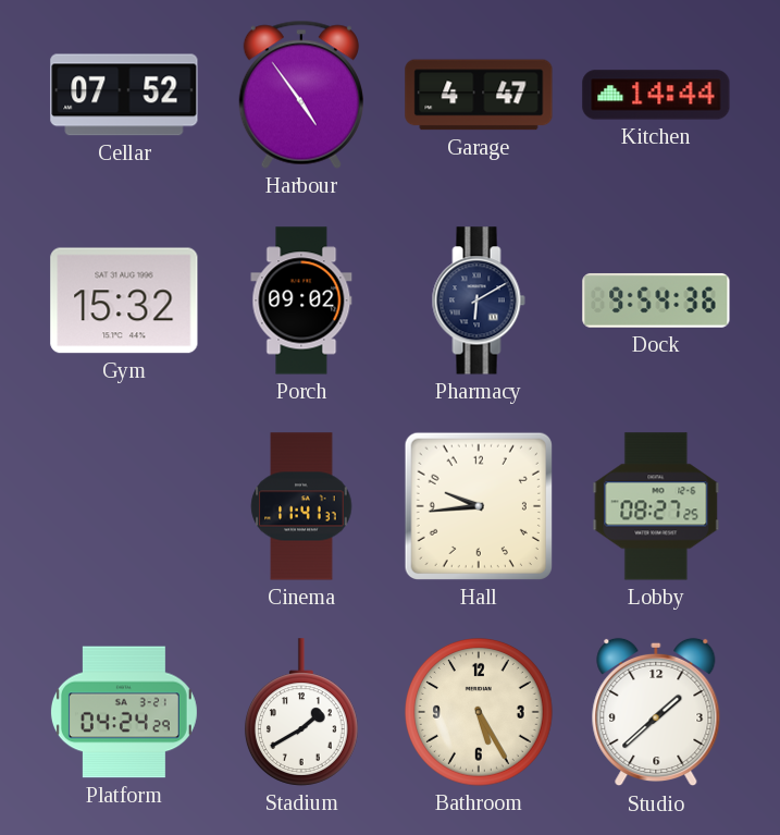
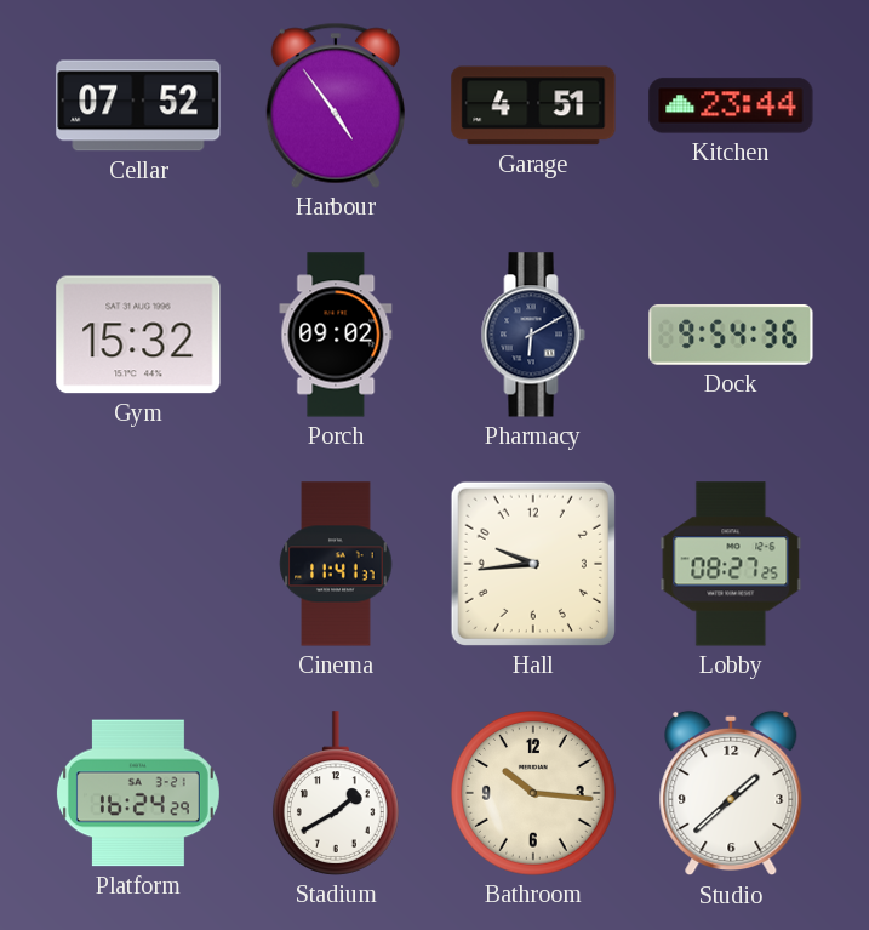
Garage: 4:47 -> 4:51
Kitchen: 14:44 -> 23:44
Platform: 04:24 -> 16:24
Bathroom: 5:25 -> 10:16
